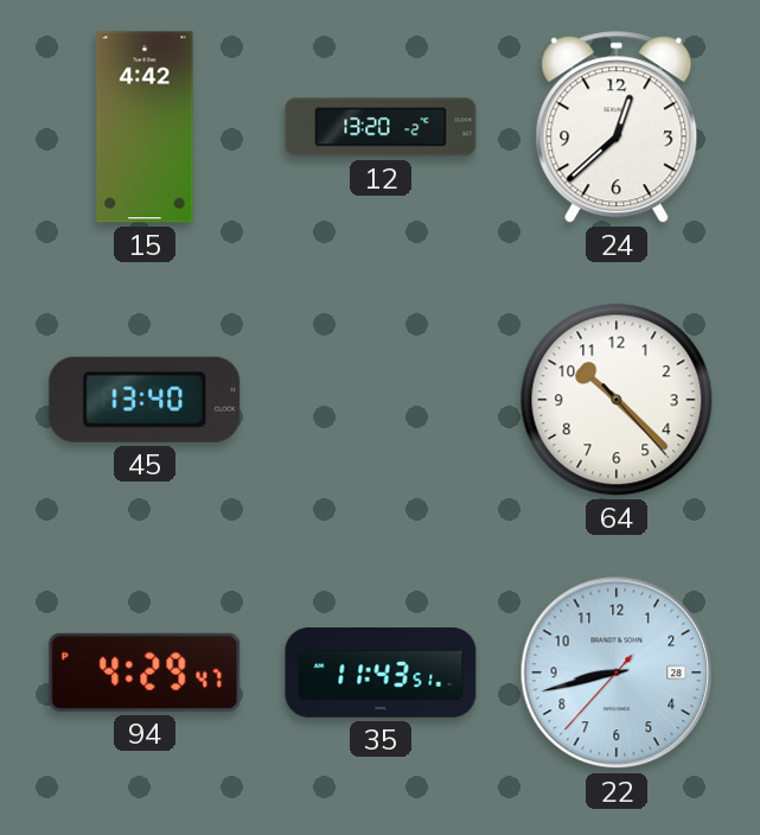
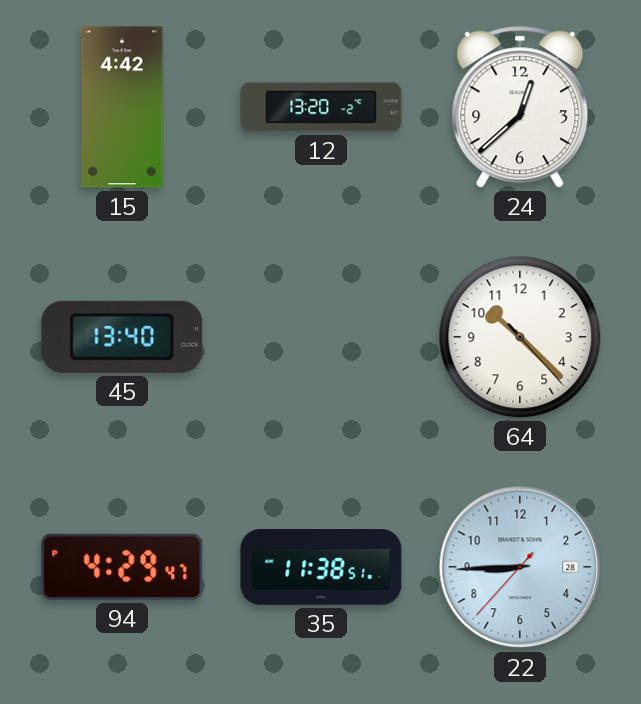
35: 11:43 -> 11:38
22: 8:42 -> 8:44
